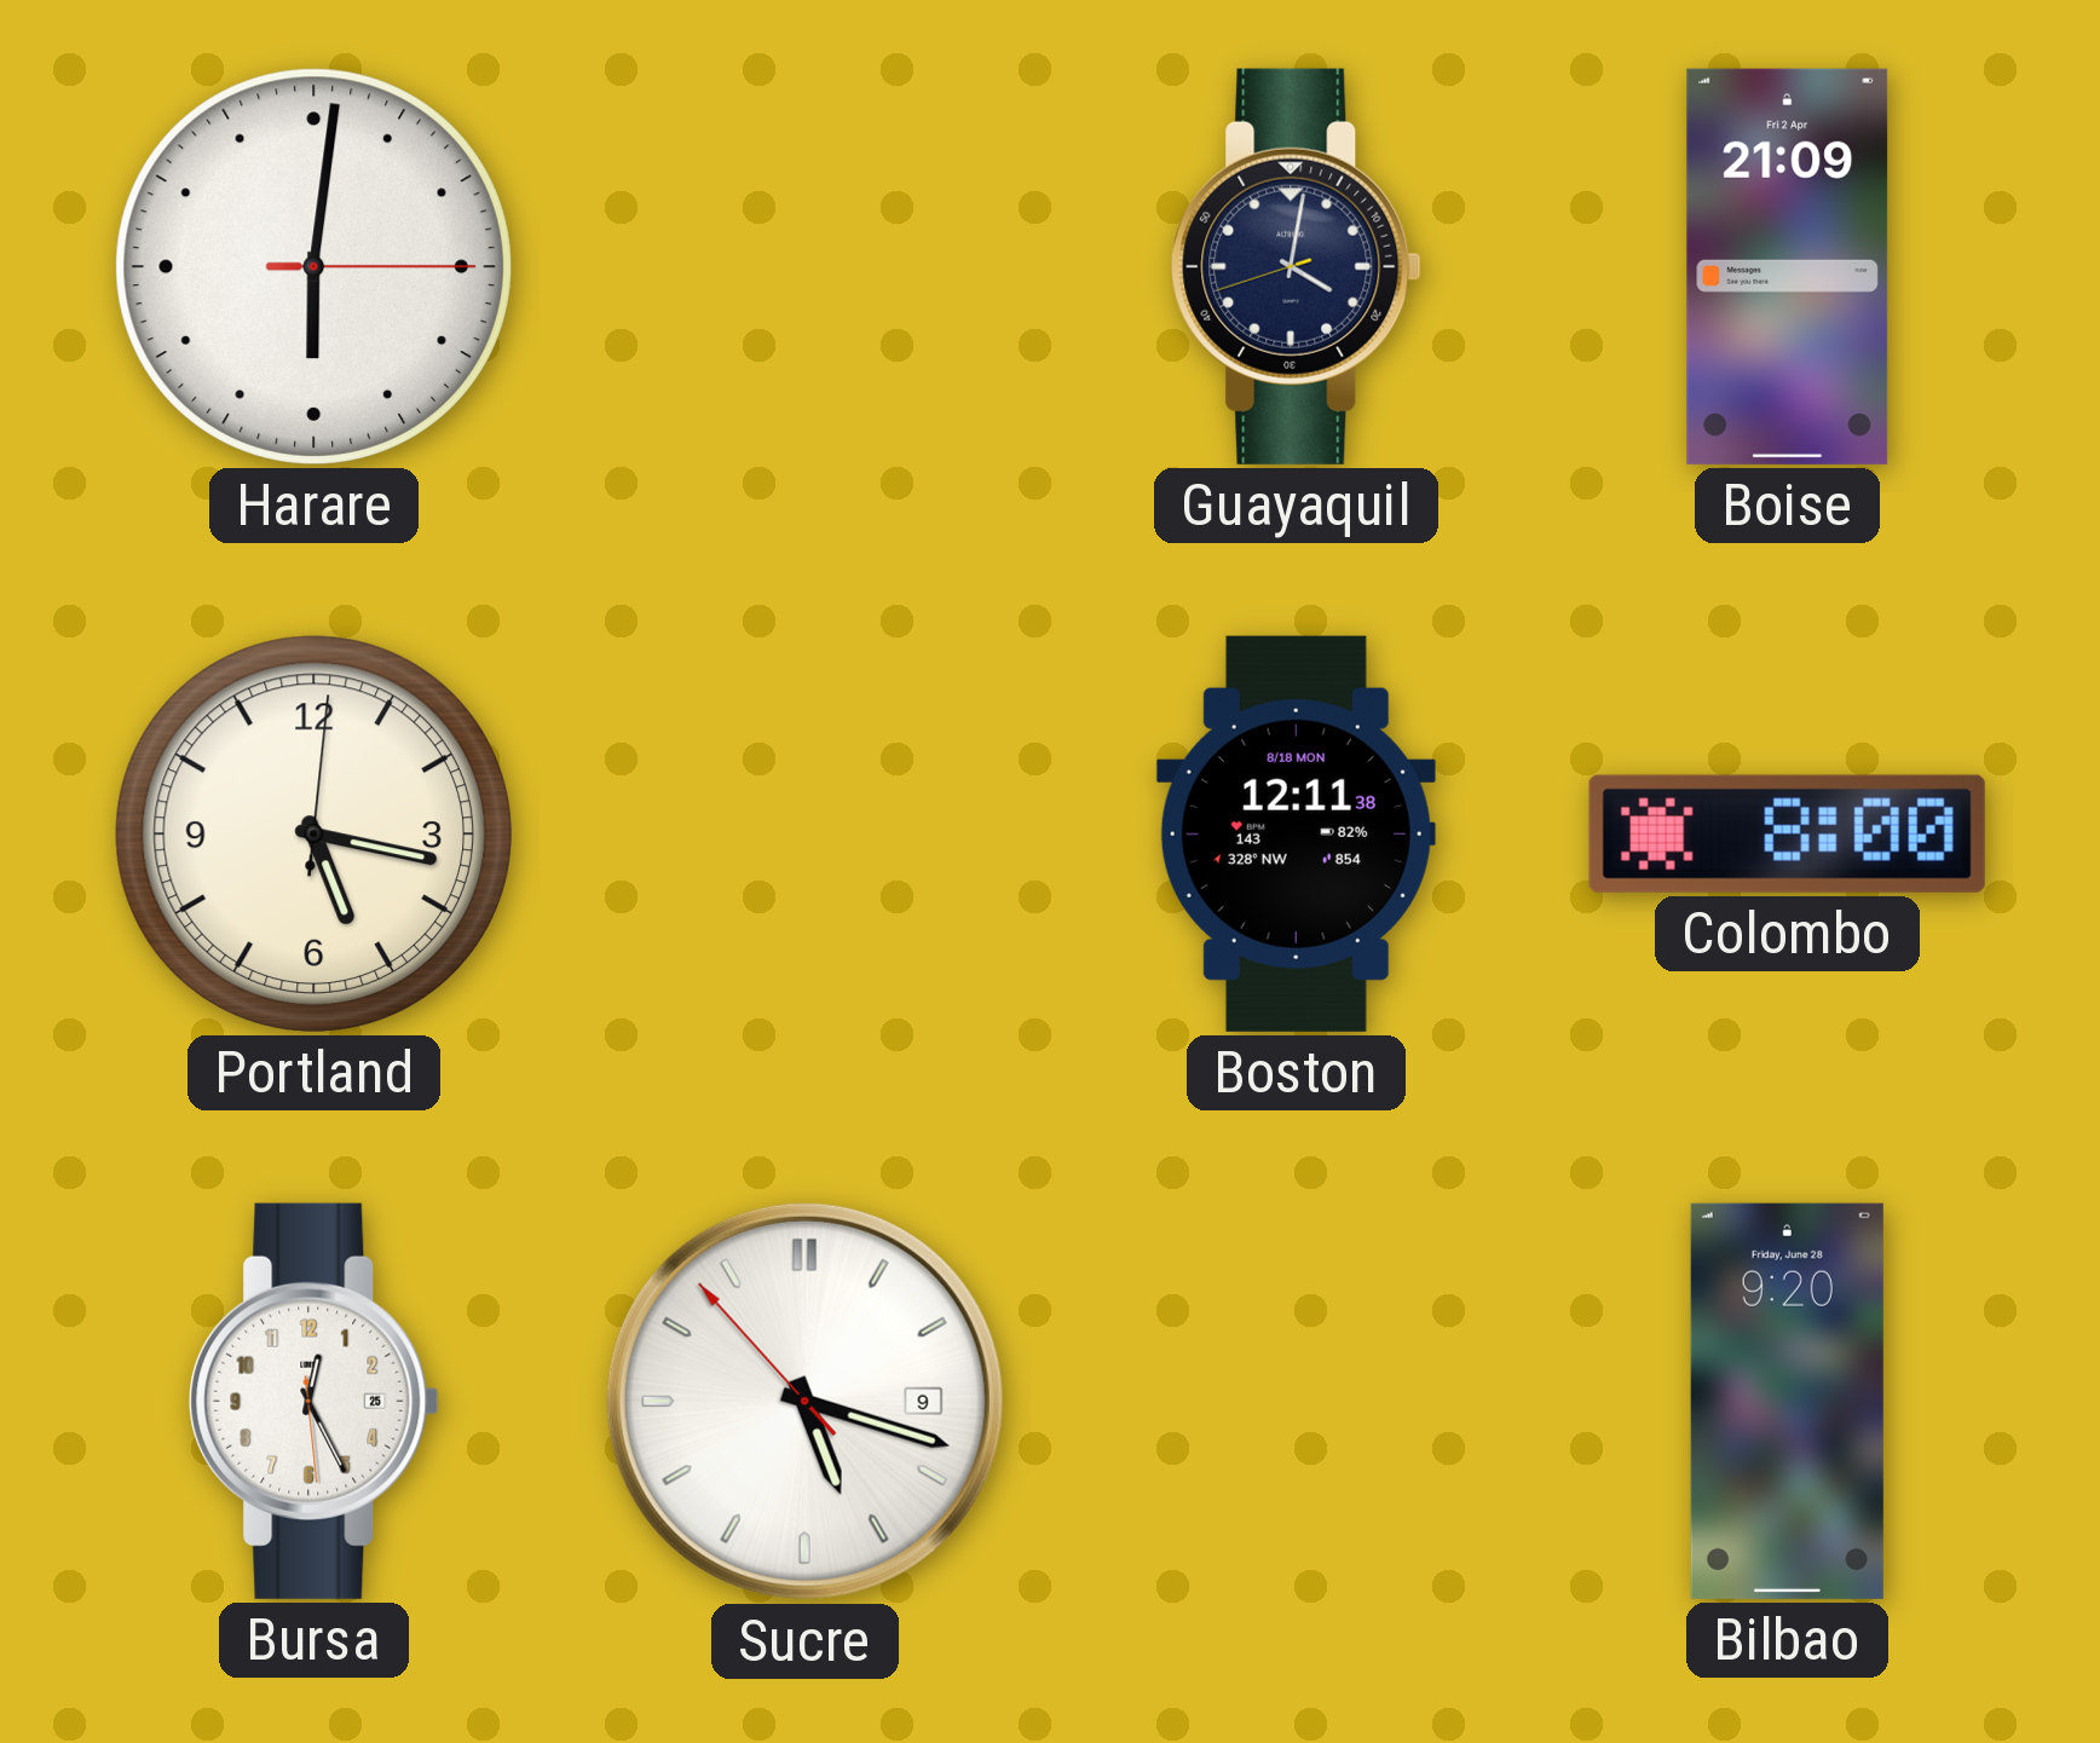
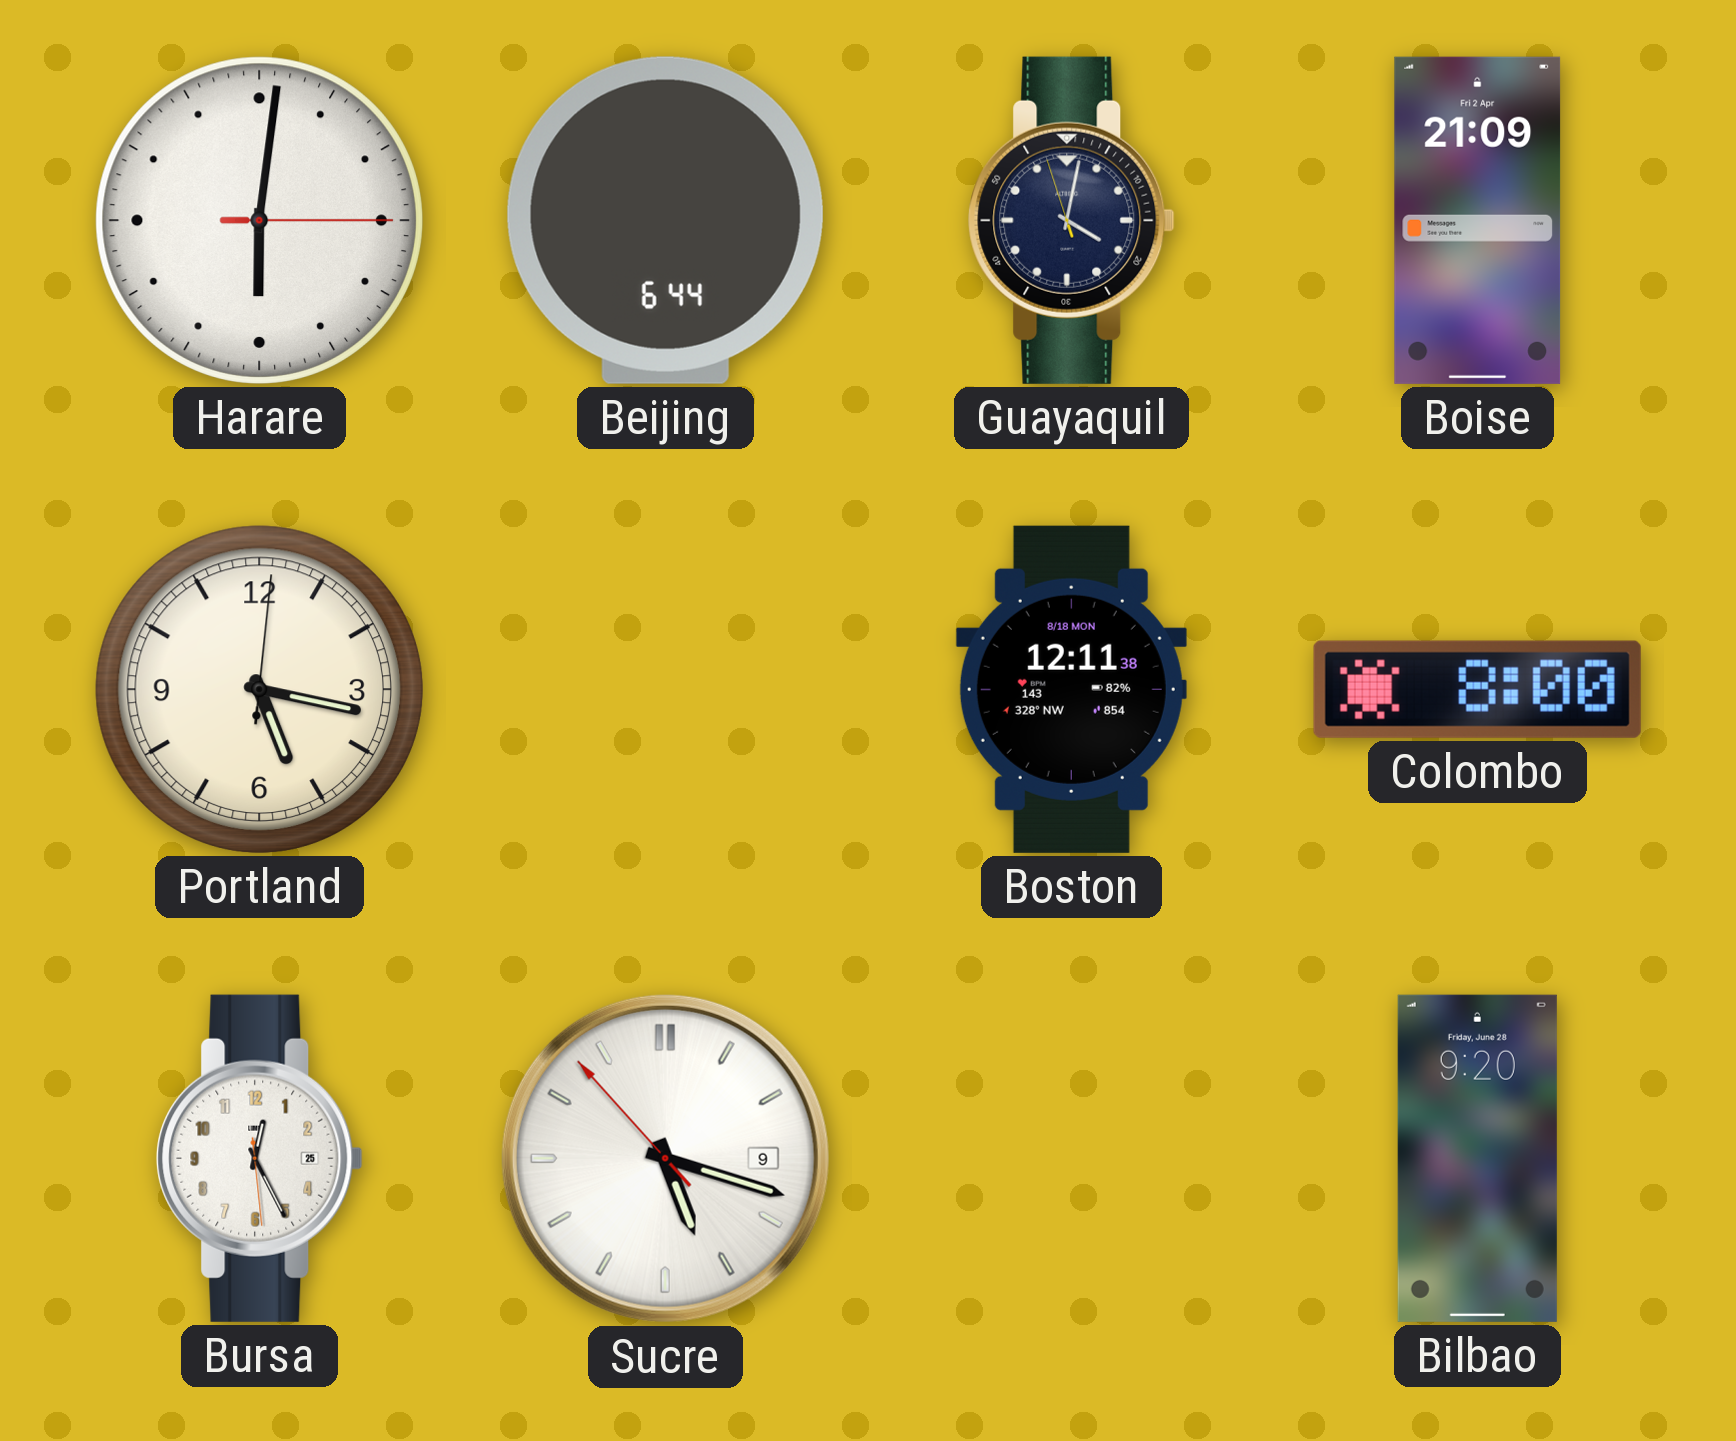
Beijing: none -> 6:44
Guayaquil: 4:01:42 -> 4:01:57
